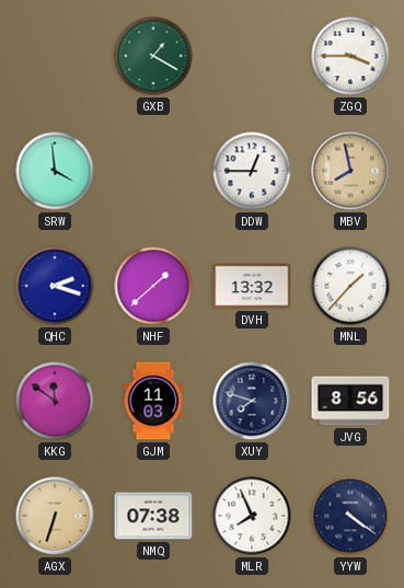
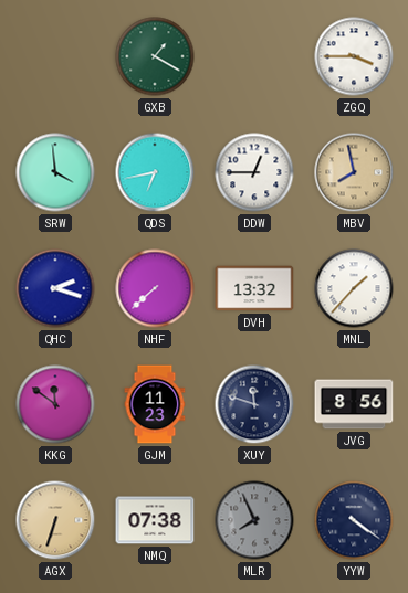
QDS: none -> 6:43
NHF: 1:38 -> 7:38
GJM: 11:03 -> 11:23
XUY: 7:48 -> 11:48
MLR dial: white -> grey
